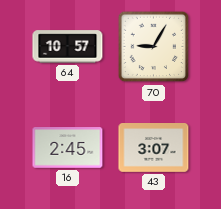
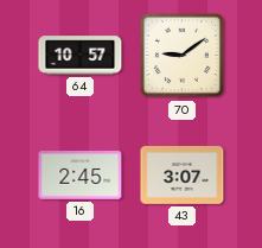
70: 9:05 -> 9:09
